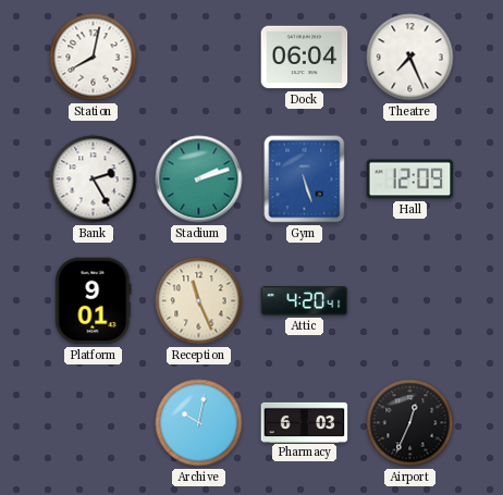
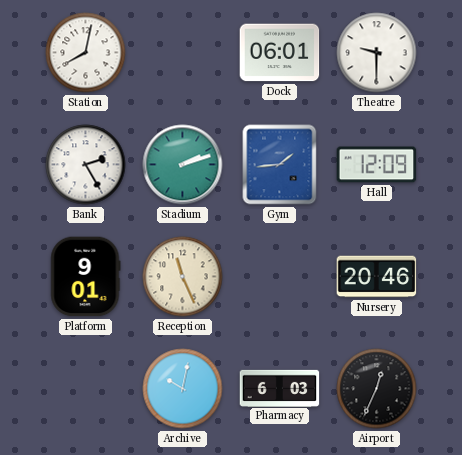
Dock: 06:04 -> 06:01
Theatre: 7:26 -> 9:30
Gym: 5:27 -> 1:44
Attic: 4:20 -> none
Nursery: none -> 20:46
